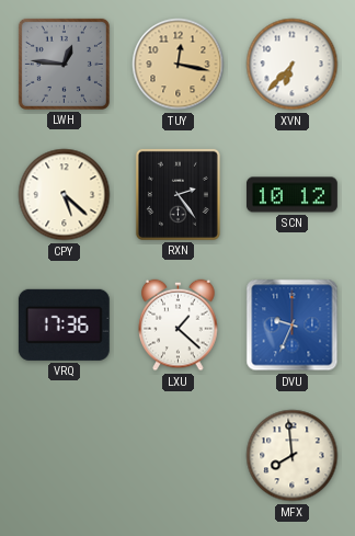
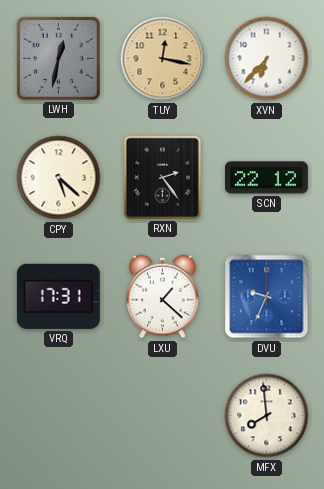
LWH: 12:46 -> 12:32
SCN: 10:12 -> 22:12
VRQ: 17:36 -> 17:31
